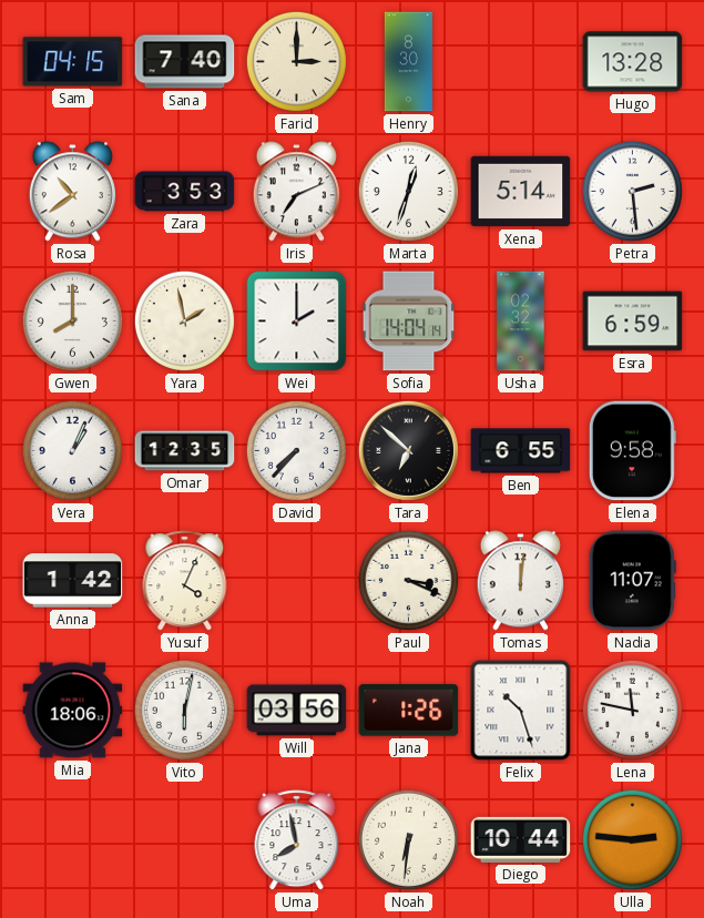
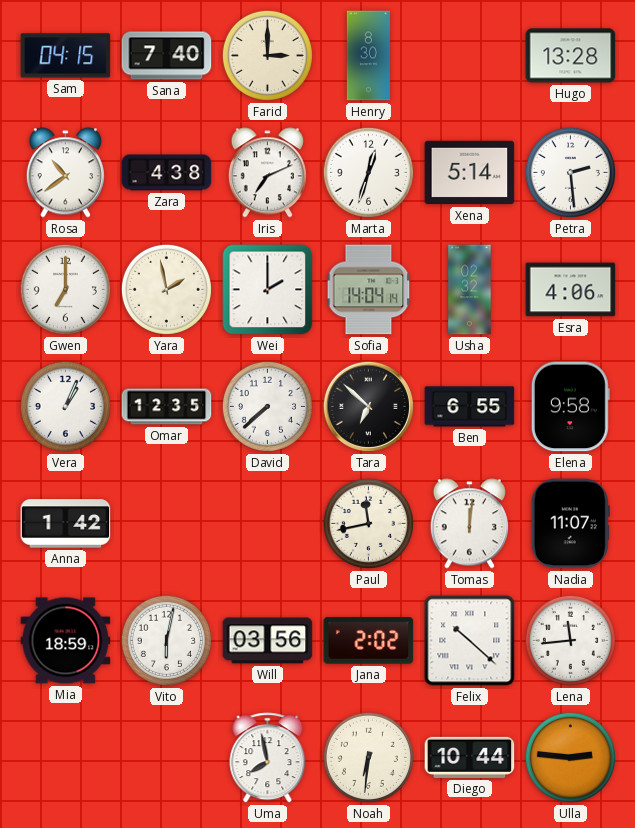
Zara: 3:53 -> 4:38
Gwen: 8:00 -> 7:00
Esra: 6:59 -> 4:06
David: 7:37 -> 7:38
Yusuf: 4:04 -> none
Paul: 3:19 -> 11:43
Mia: 18:06 -> 18:59
Jana: 1:26 -> 2:02
Felix: 10:27 -> 10:22
Lena: 11:47 -> 11:44
